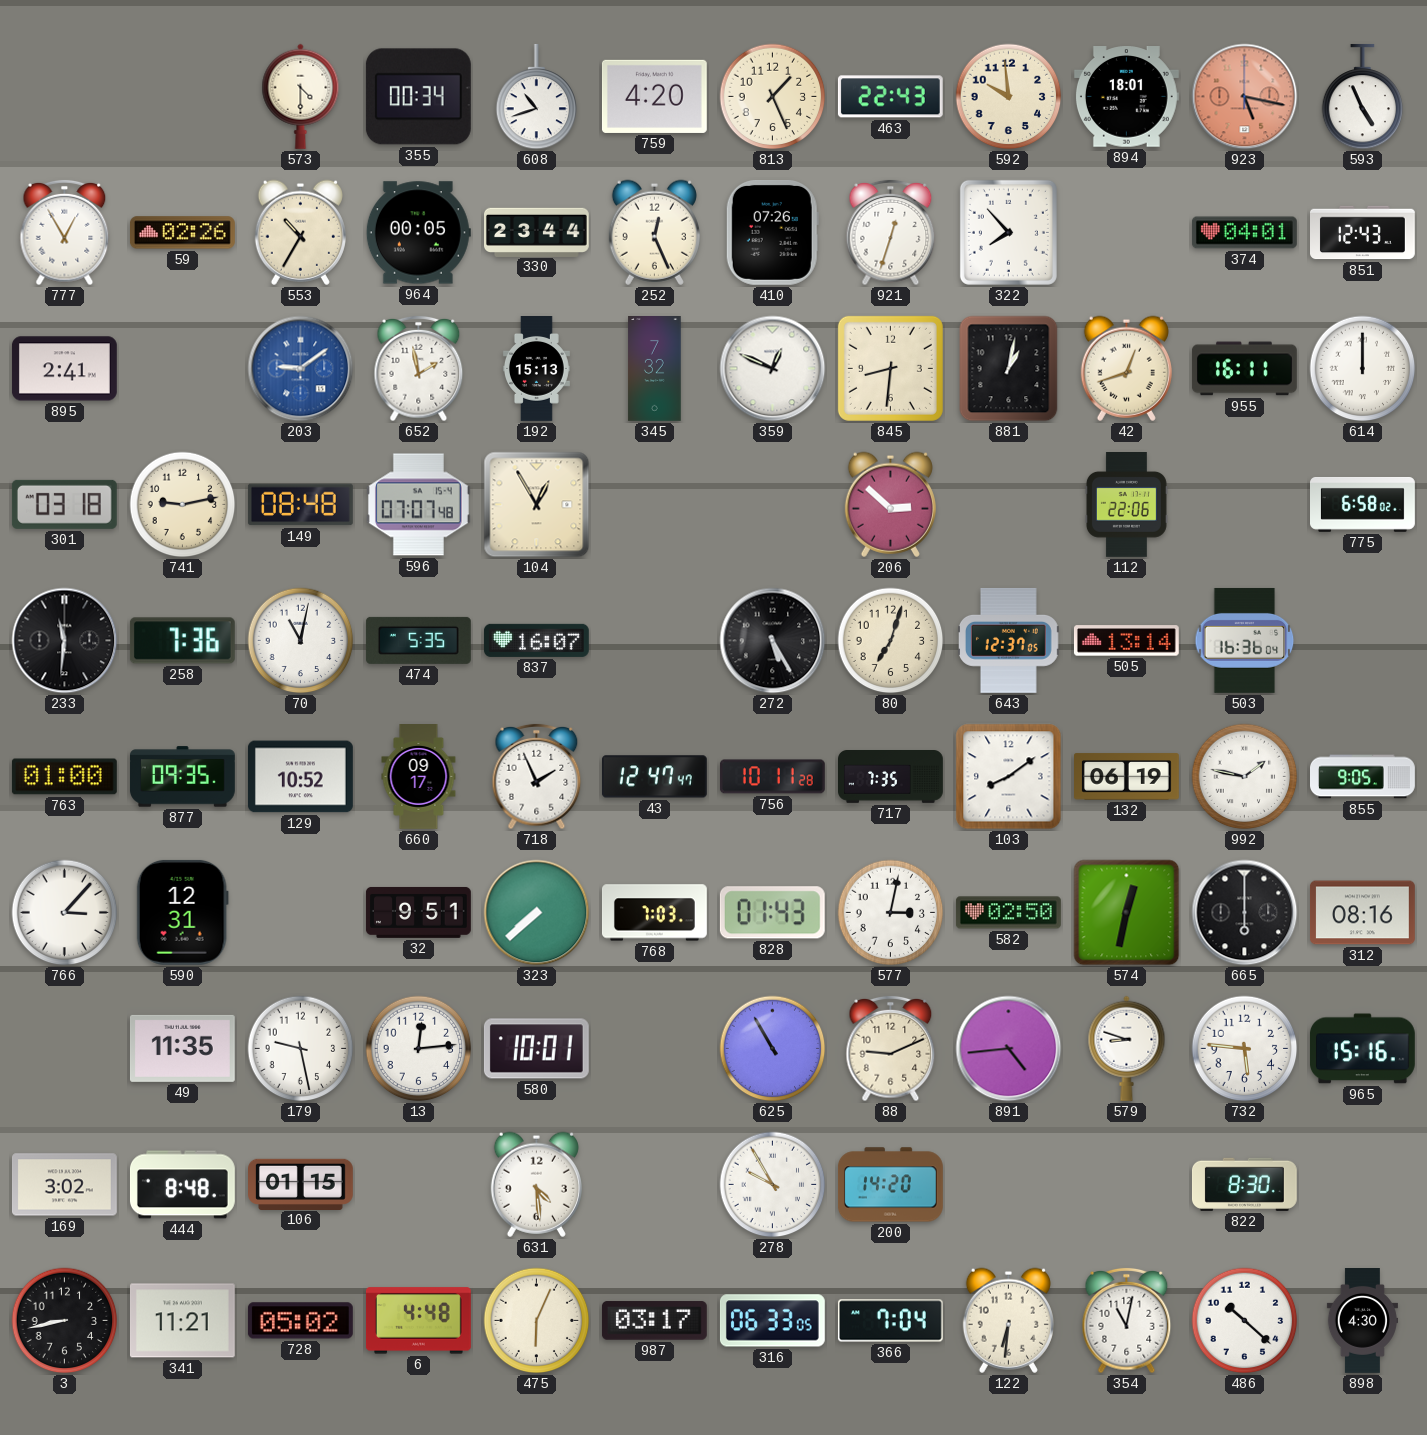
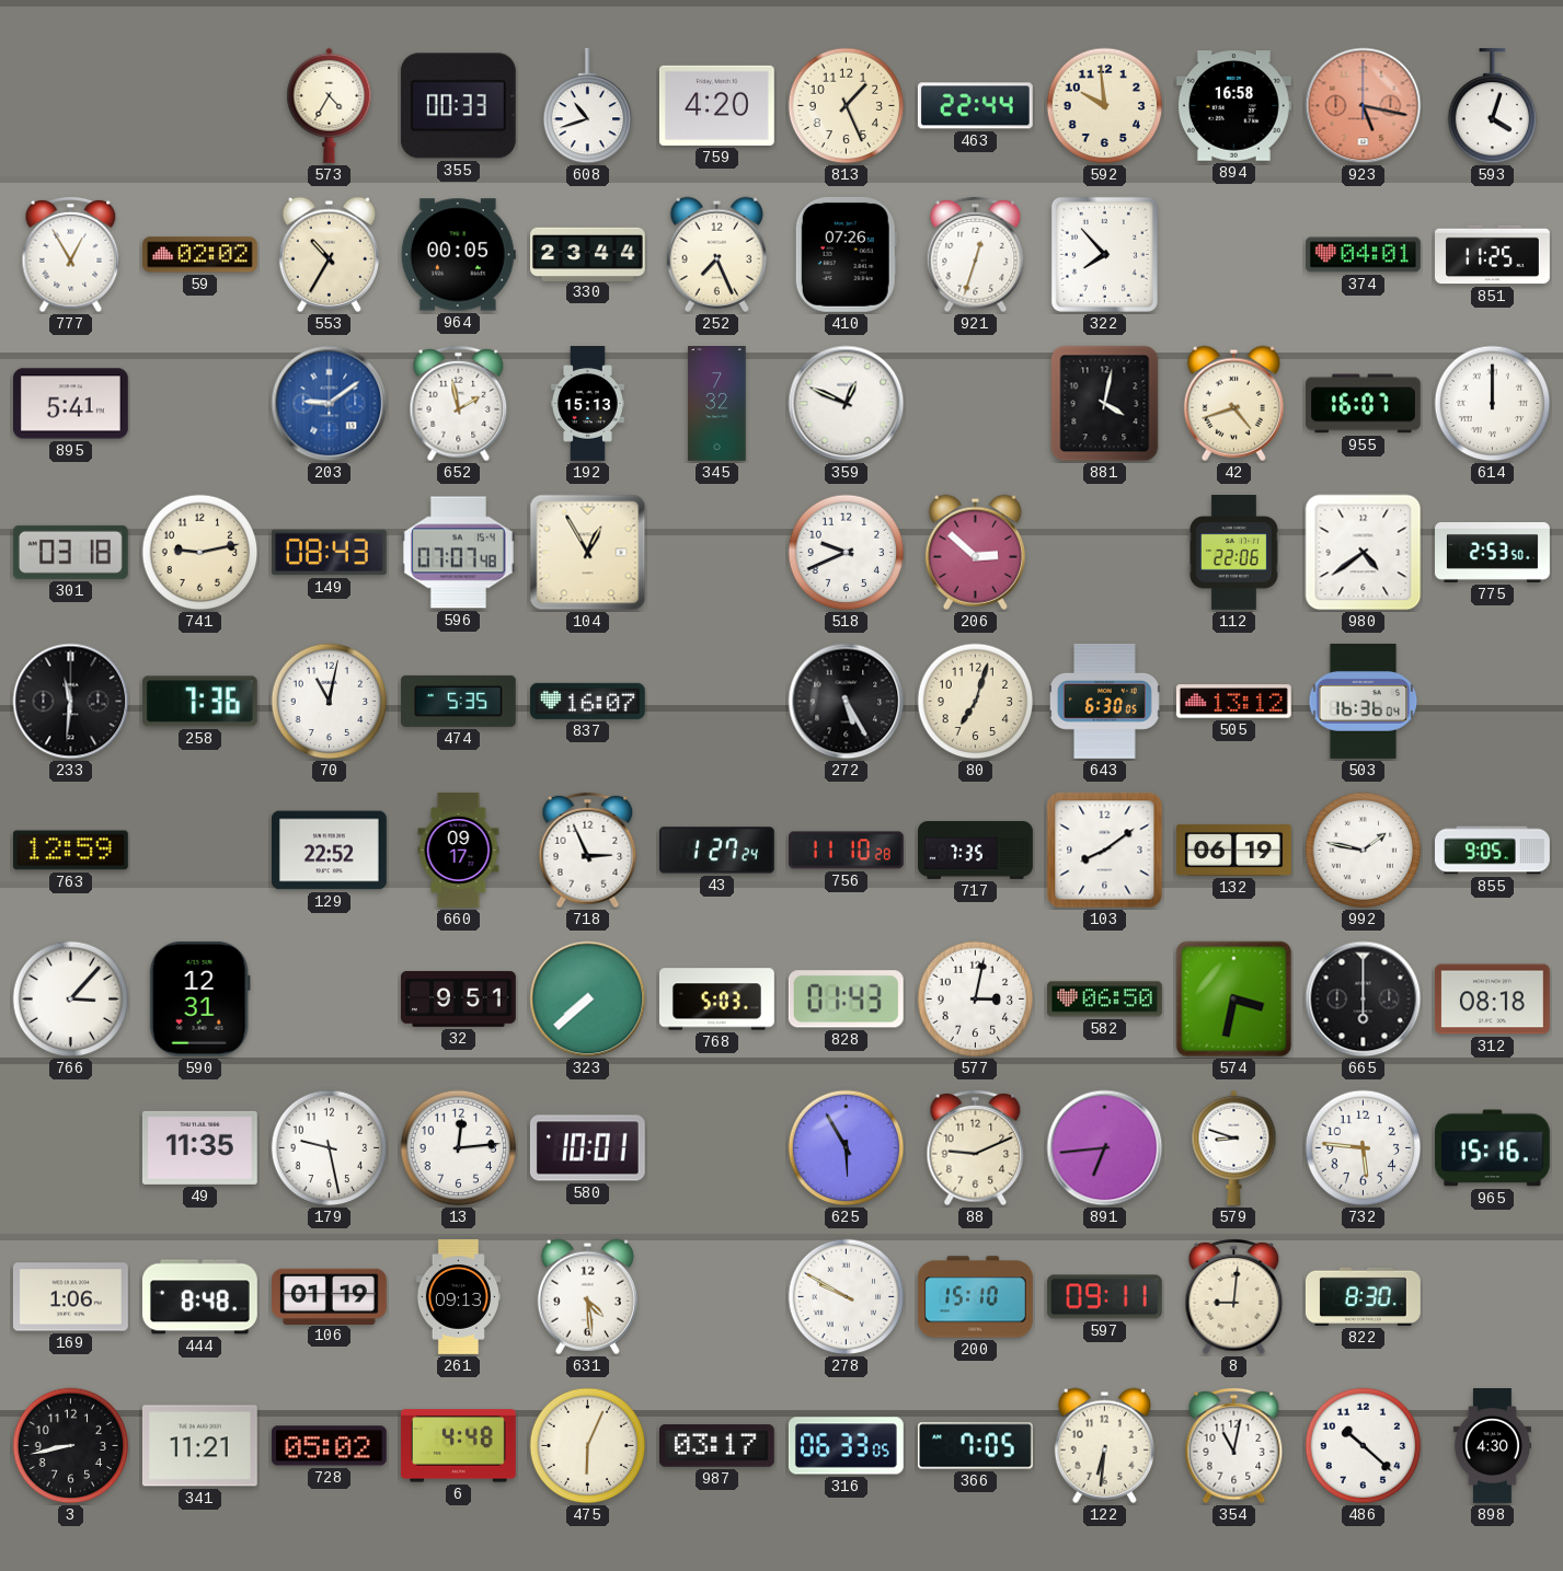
573: 4:30 -> 4:35
355: 00:34 -> 00:33
463: 22:43 -> 22:44
894: 18:01 -> 16:58
593: 4:56 -> 4:03
59: 02:26 -> 02:02
252: 12:26 -> 7:26
851: 12:43 -> 11:25
895: 2:41 -> 5:41
845: 8:31 -> none
881: 1:02 -> 4:02
42: 12:42 -> 4:42
955: 16:11 -> 16:07
149: 08:48 -> 08:43
518: none -> 9:41
980: none -> 4:39
775: 6:58 -> 2:53
643: 12:37 -> 6:30
505: 13:14 -> 13:12
763: 01:00 -> 12:59
877: 09:35 -> none
129: 10:52 -> 22:52
718: 1:56 -> 2:56
43: 12:47 -> 1:27
756: 10:11 -> 11:10
768: 7:03 -> 5:03
582: 02:50 -> 06:50
574: 12:32 -> 3:32
312: 08:16 -> 08:18
625: 10:55 -> 5:55
891: 4:44 -> 6:44
169: 3:02 -> 1:06
106: 01:15 -> 01:19
261: none -> 09:13
278: 9:55 -> 9:50
200: 14:20 -> 15:10
597: none -> 09:11
8: none -> 9:01
366: 7:04 -> 7:05
